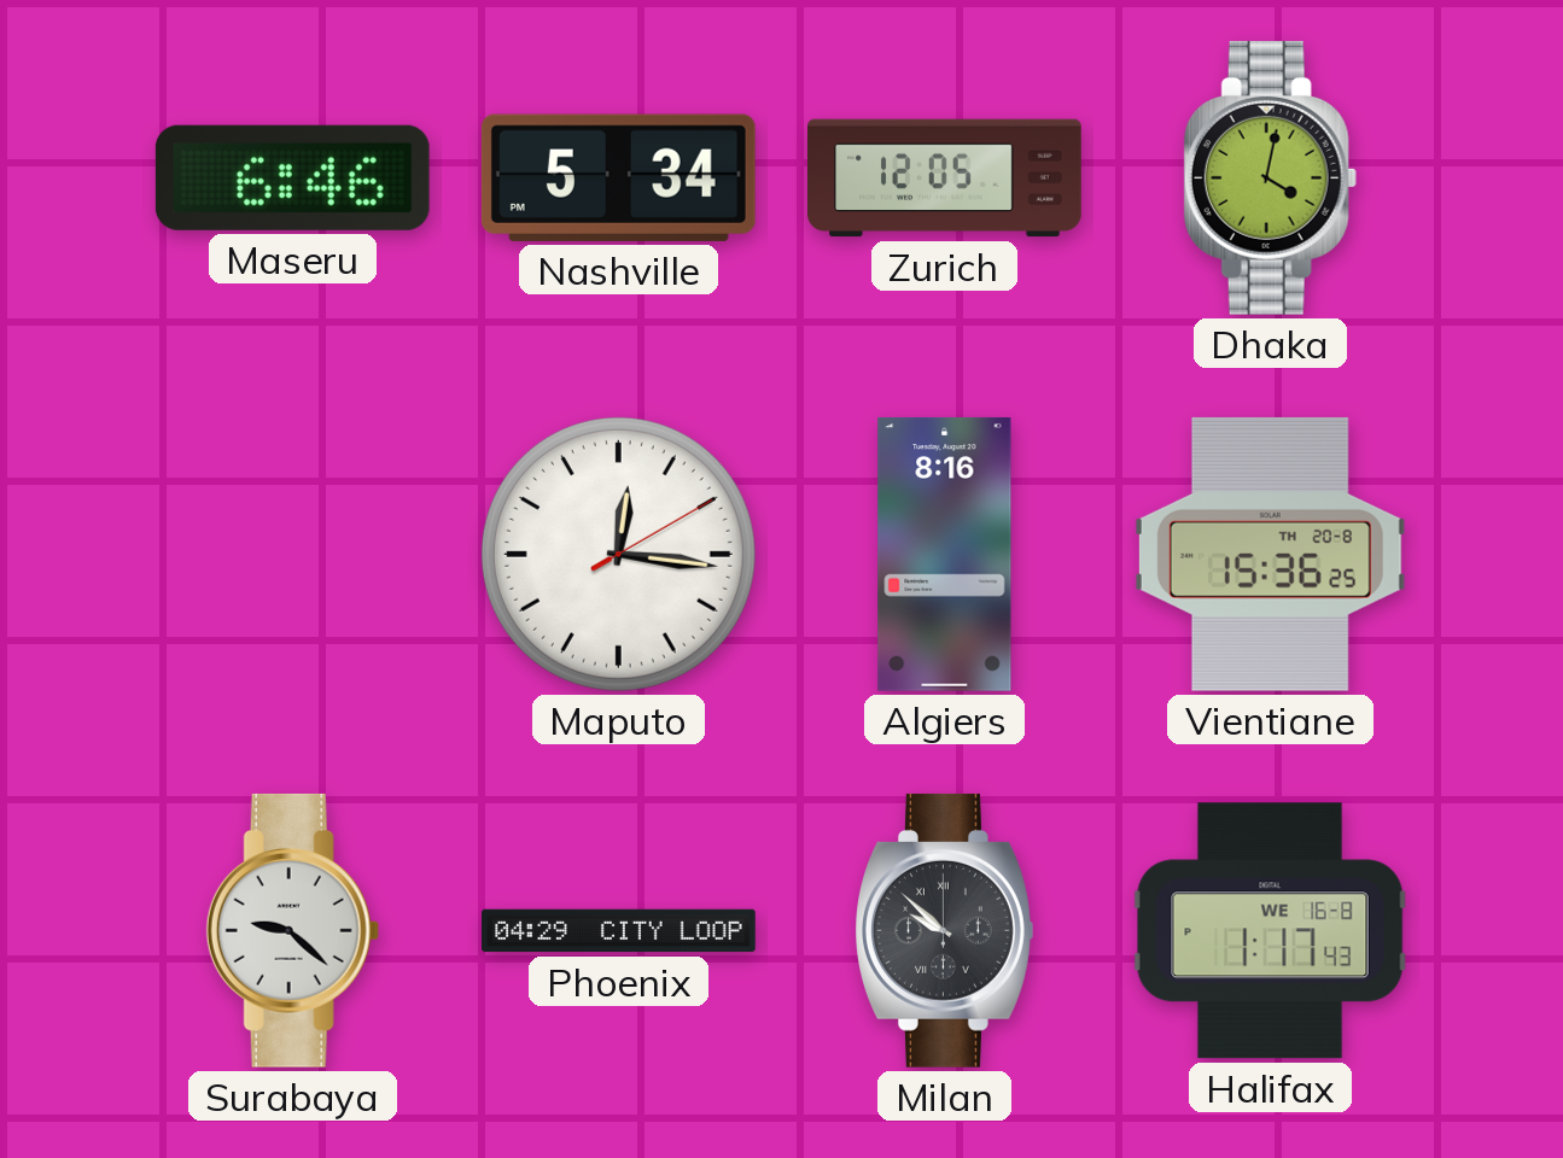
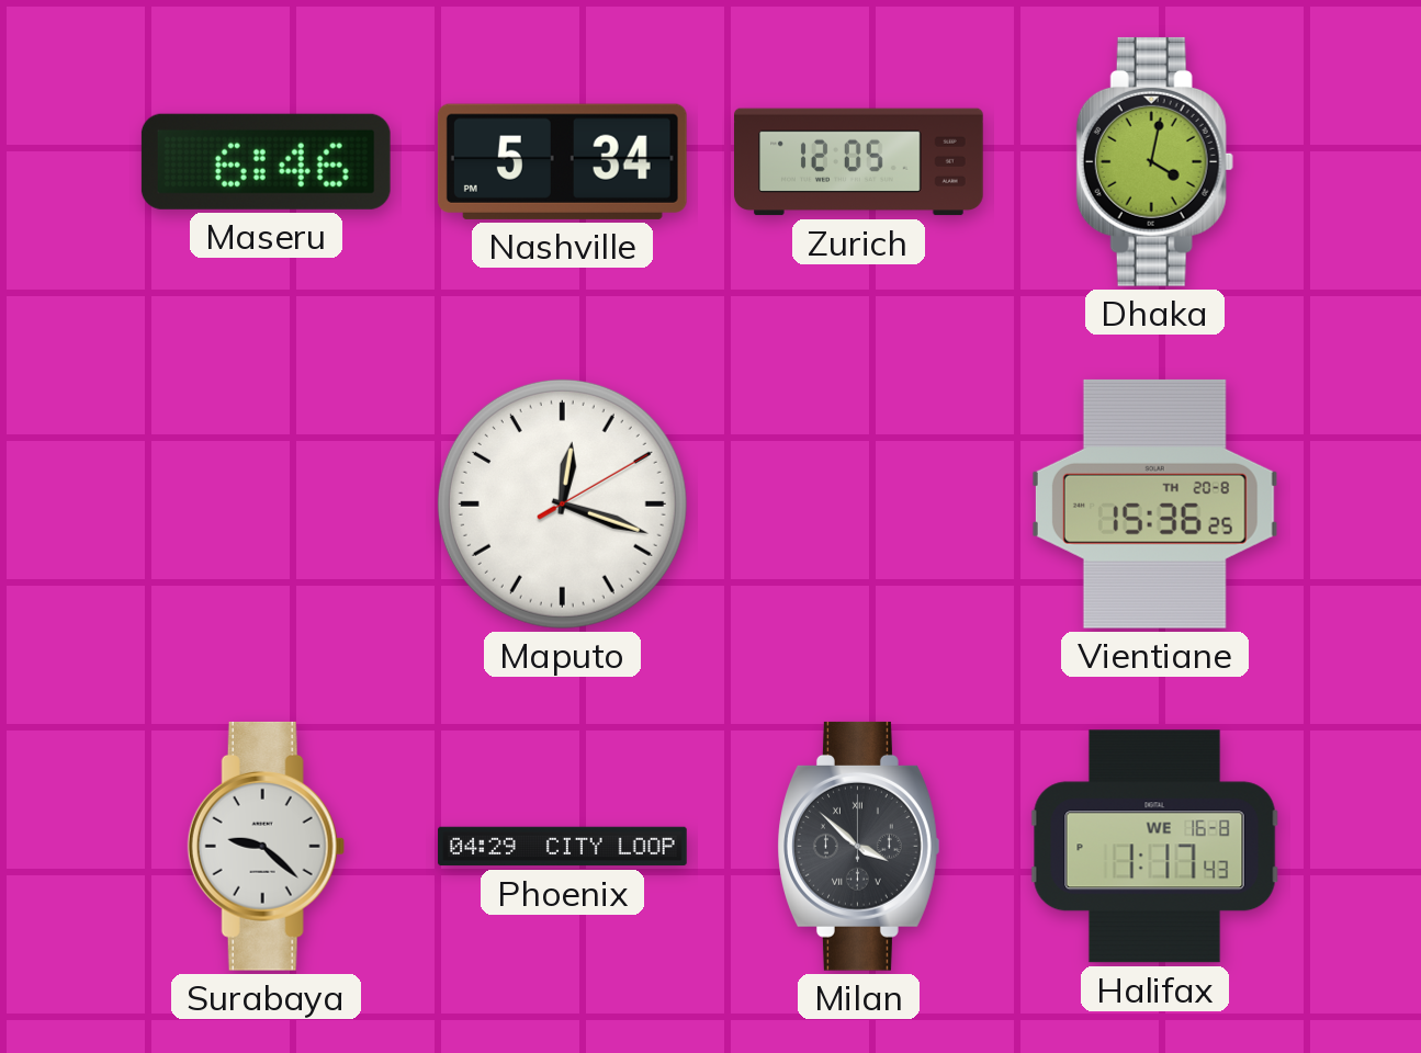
Maputo: 12:16 -> 12:18
Algiers: 8:16 -> none
Milan: 9:52 -> 3:52
